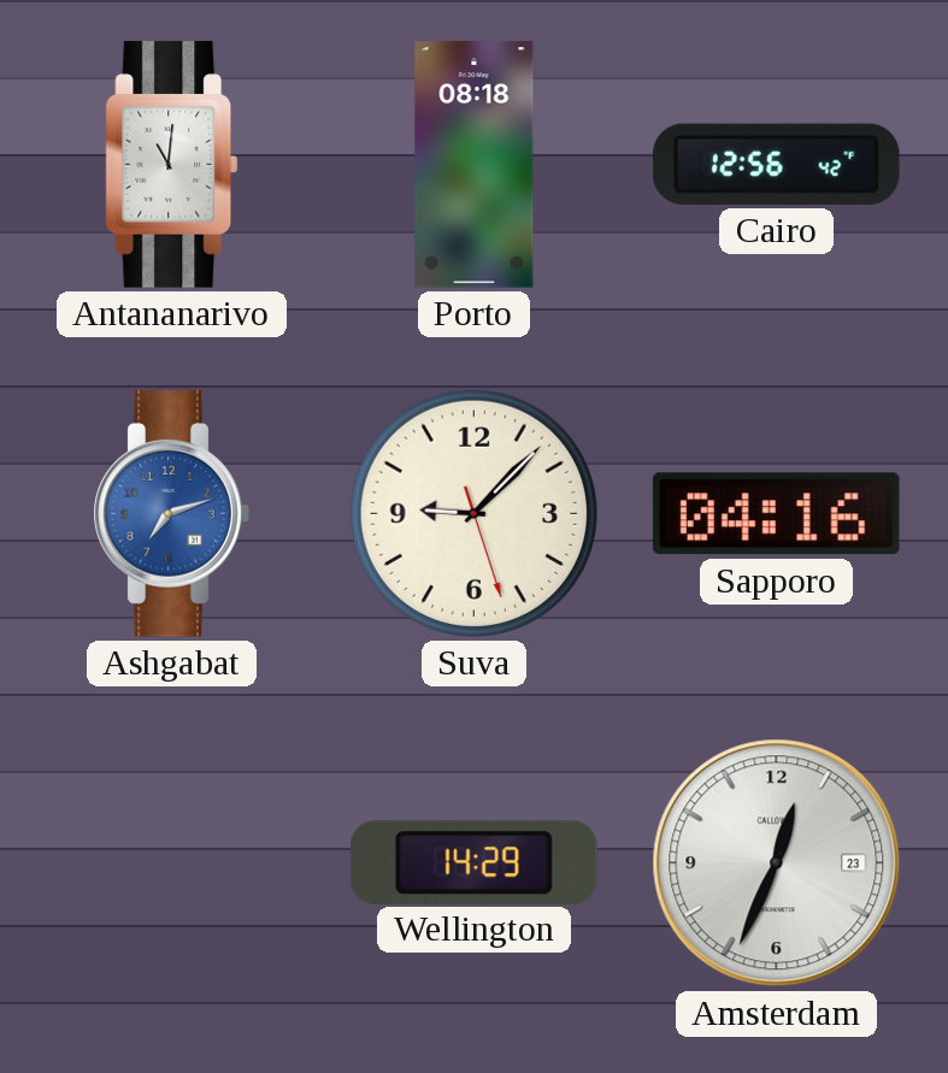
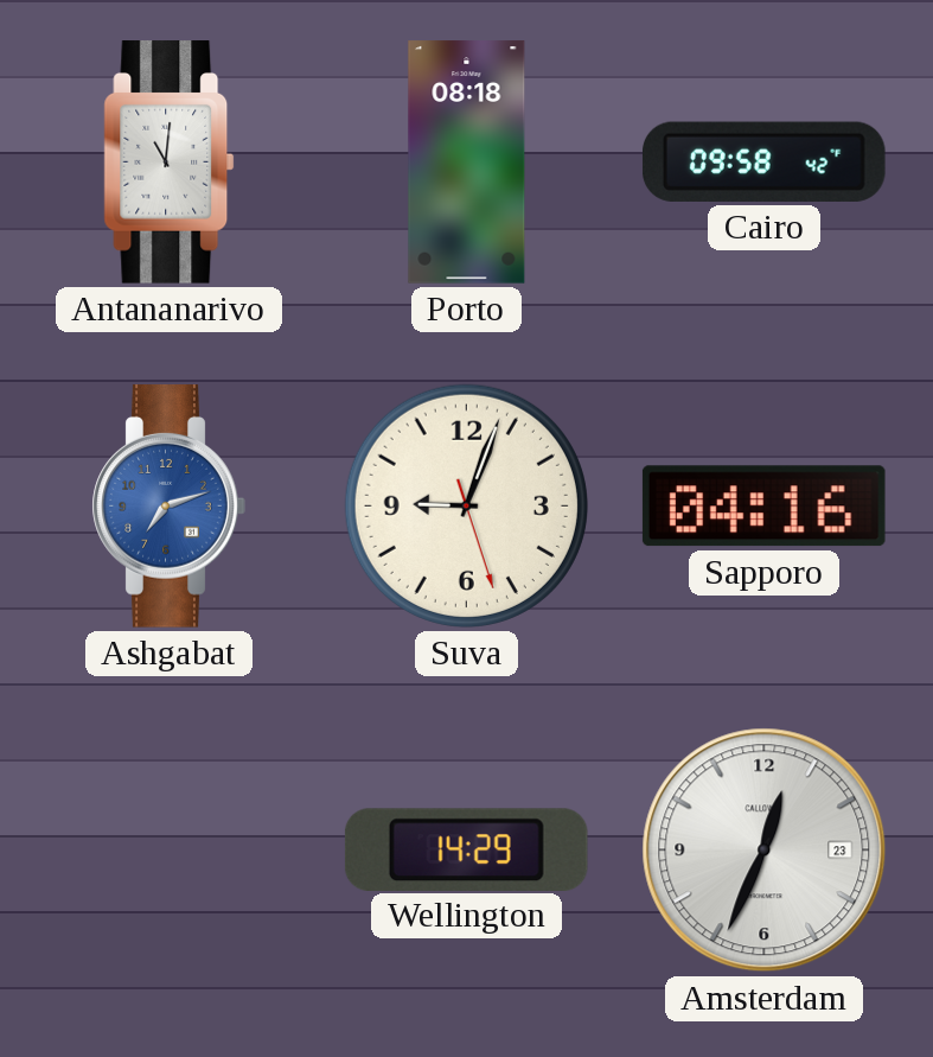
Cairo: 12:56 -> 09:58
Suva: 9:07 -> 9:03
